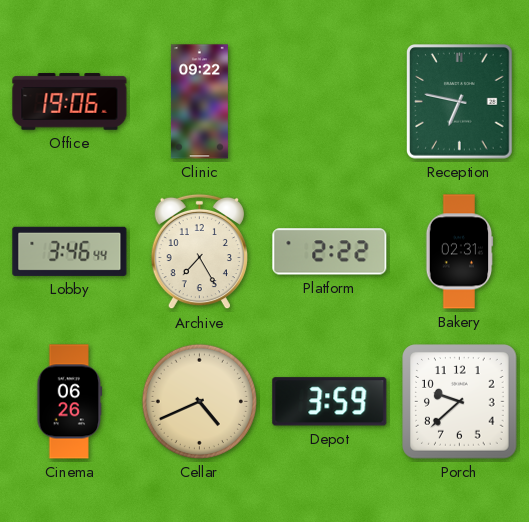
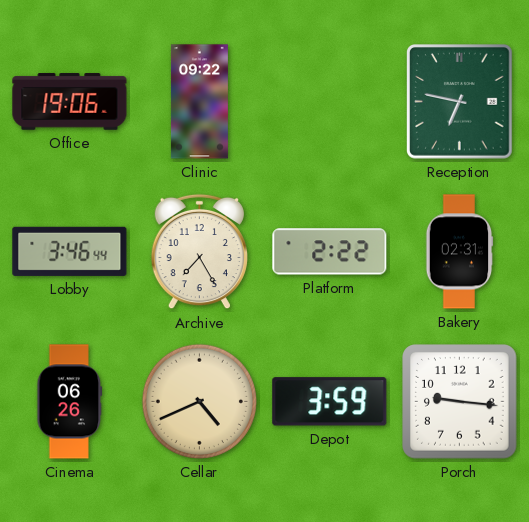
Porch: 9:38 -> 9:16
